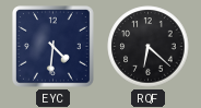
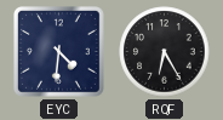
RQF: 6:22 -> 6:25
